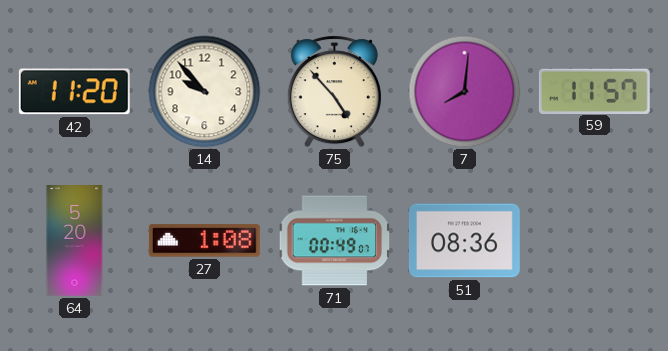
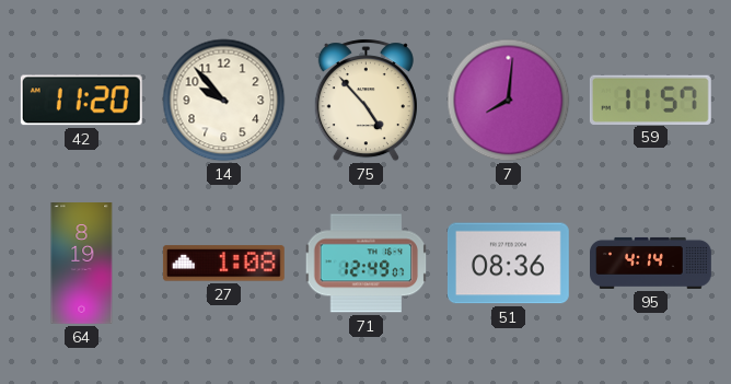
64: 5:20 -> 8:19
71: 00:49 -> 12:49
95: none -> 4:14
